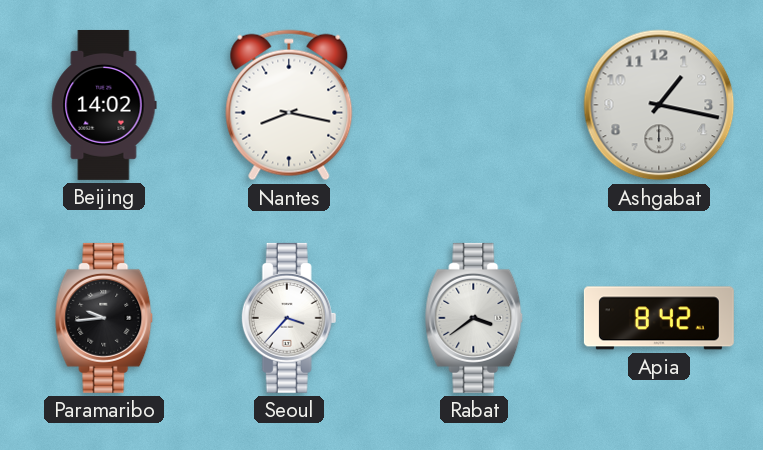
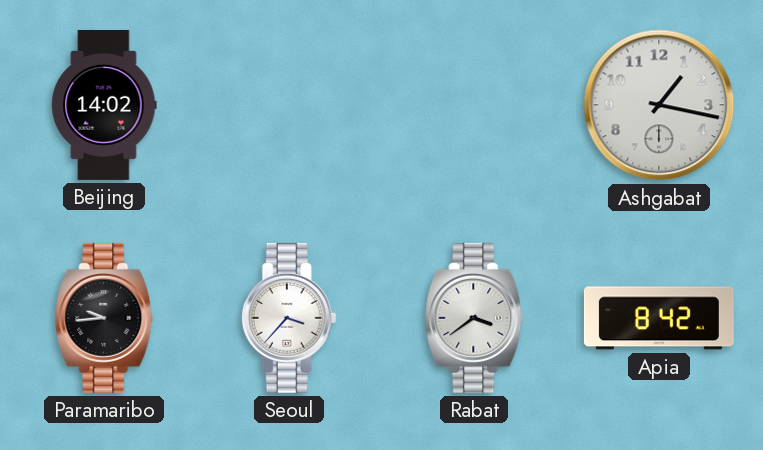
Nantes: 8:17 -> none
